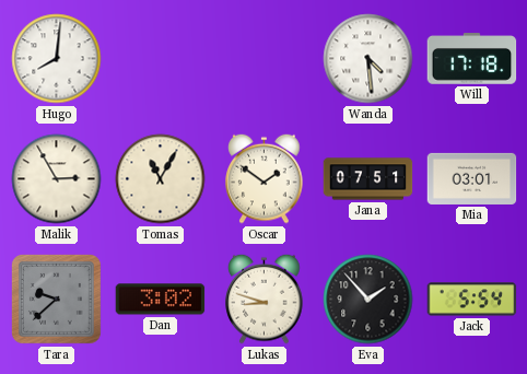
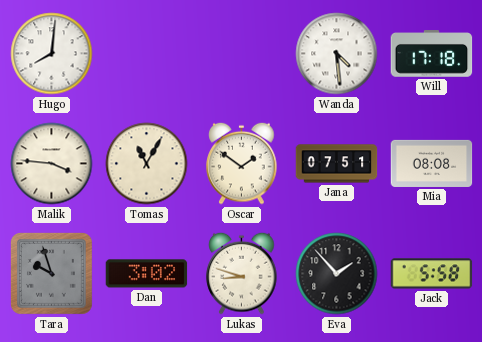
Malik: 2:55 -> 3:46
Mia: 03:01 -> 08:08
Tara: 9:38 -> 9:57
Jack: 5:54 -> 5:58
